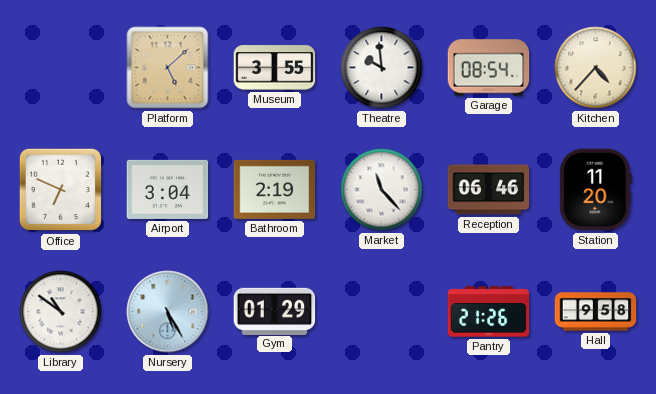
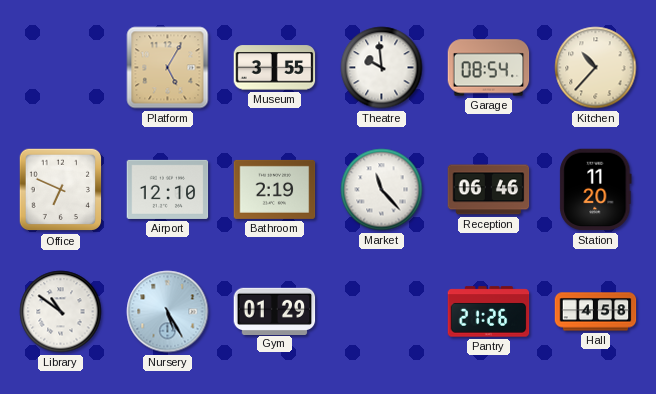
Platform: 5:08 -> 5:05
Kitchen: 4:37 -> 10:37
Airport: 3:04 -> 12:10
Hall: 9:58 -> 4:58
